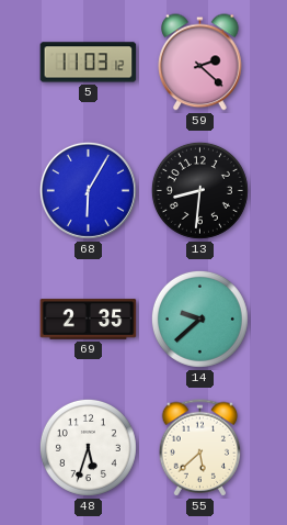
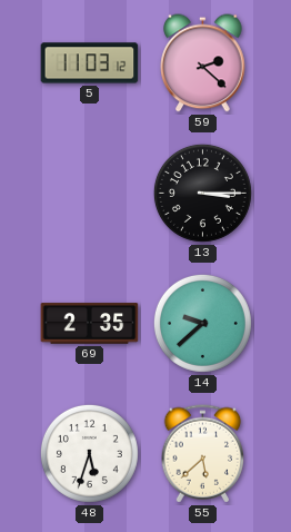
68: 6:05 -> none
13: 8:31 -> 3:15
